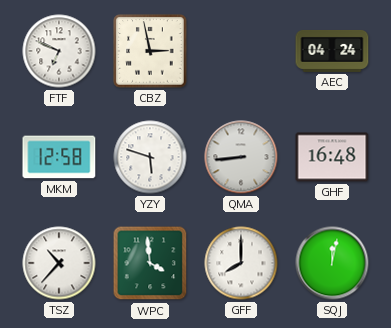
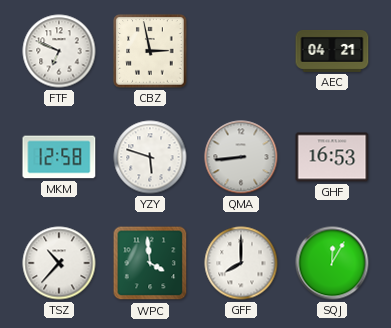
AEC: 04:24 -> 04:21
GHF: 16:48 -> 16:53
SQJ: 12:02 -> 12:05
